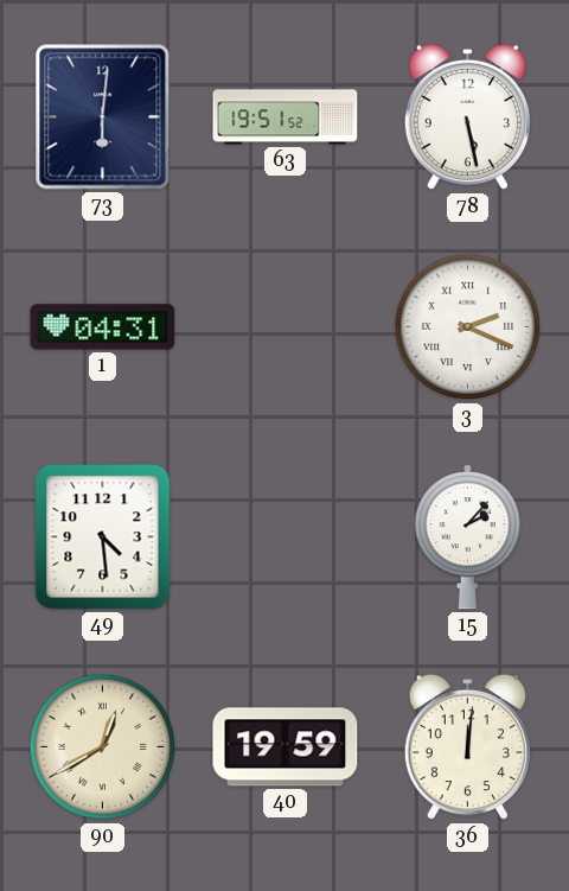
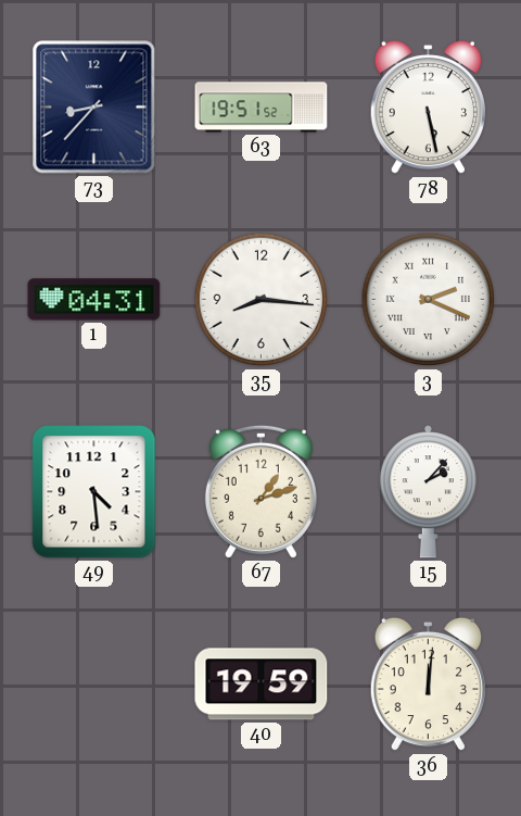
73: 6:01 -> 8:37
35: none -> 8:16
67: none -> 1:12
90: 12:40 -> none
